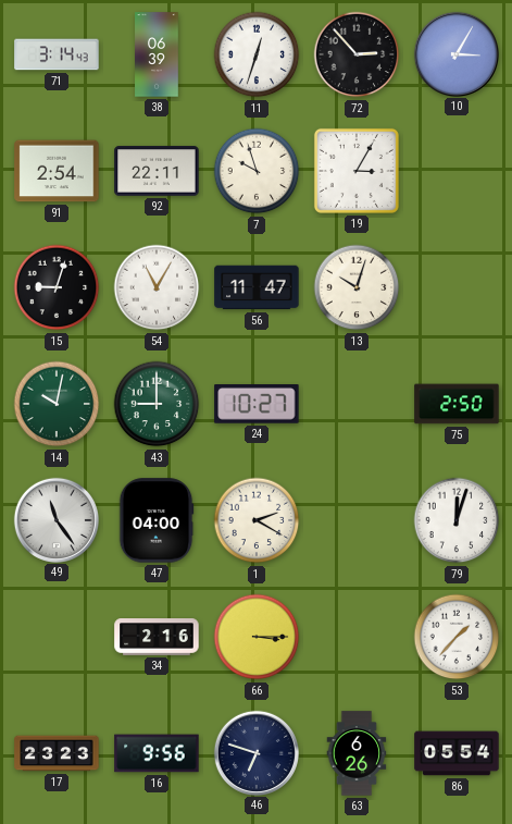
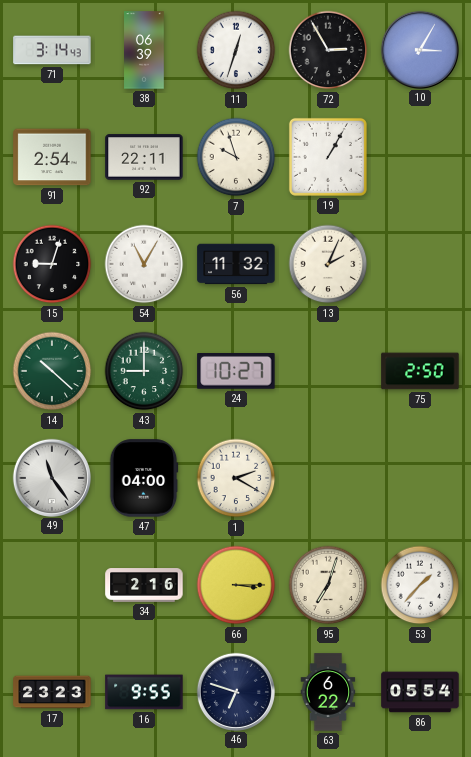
72: 2:53 -> 2:55
19: 3:05 -> 1:05
56: 11:47 -> 11:32
13: 10:03 -> 2:04
14: 10:02 -> 10:22
79: 12:03 -> none
95: none -> 7:03
16: 9:56 -> 9:55
63: 6:26 -> 6:22
